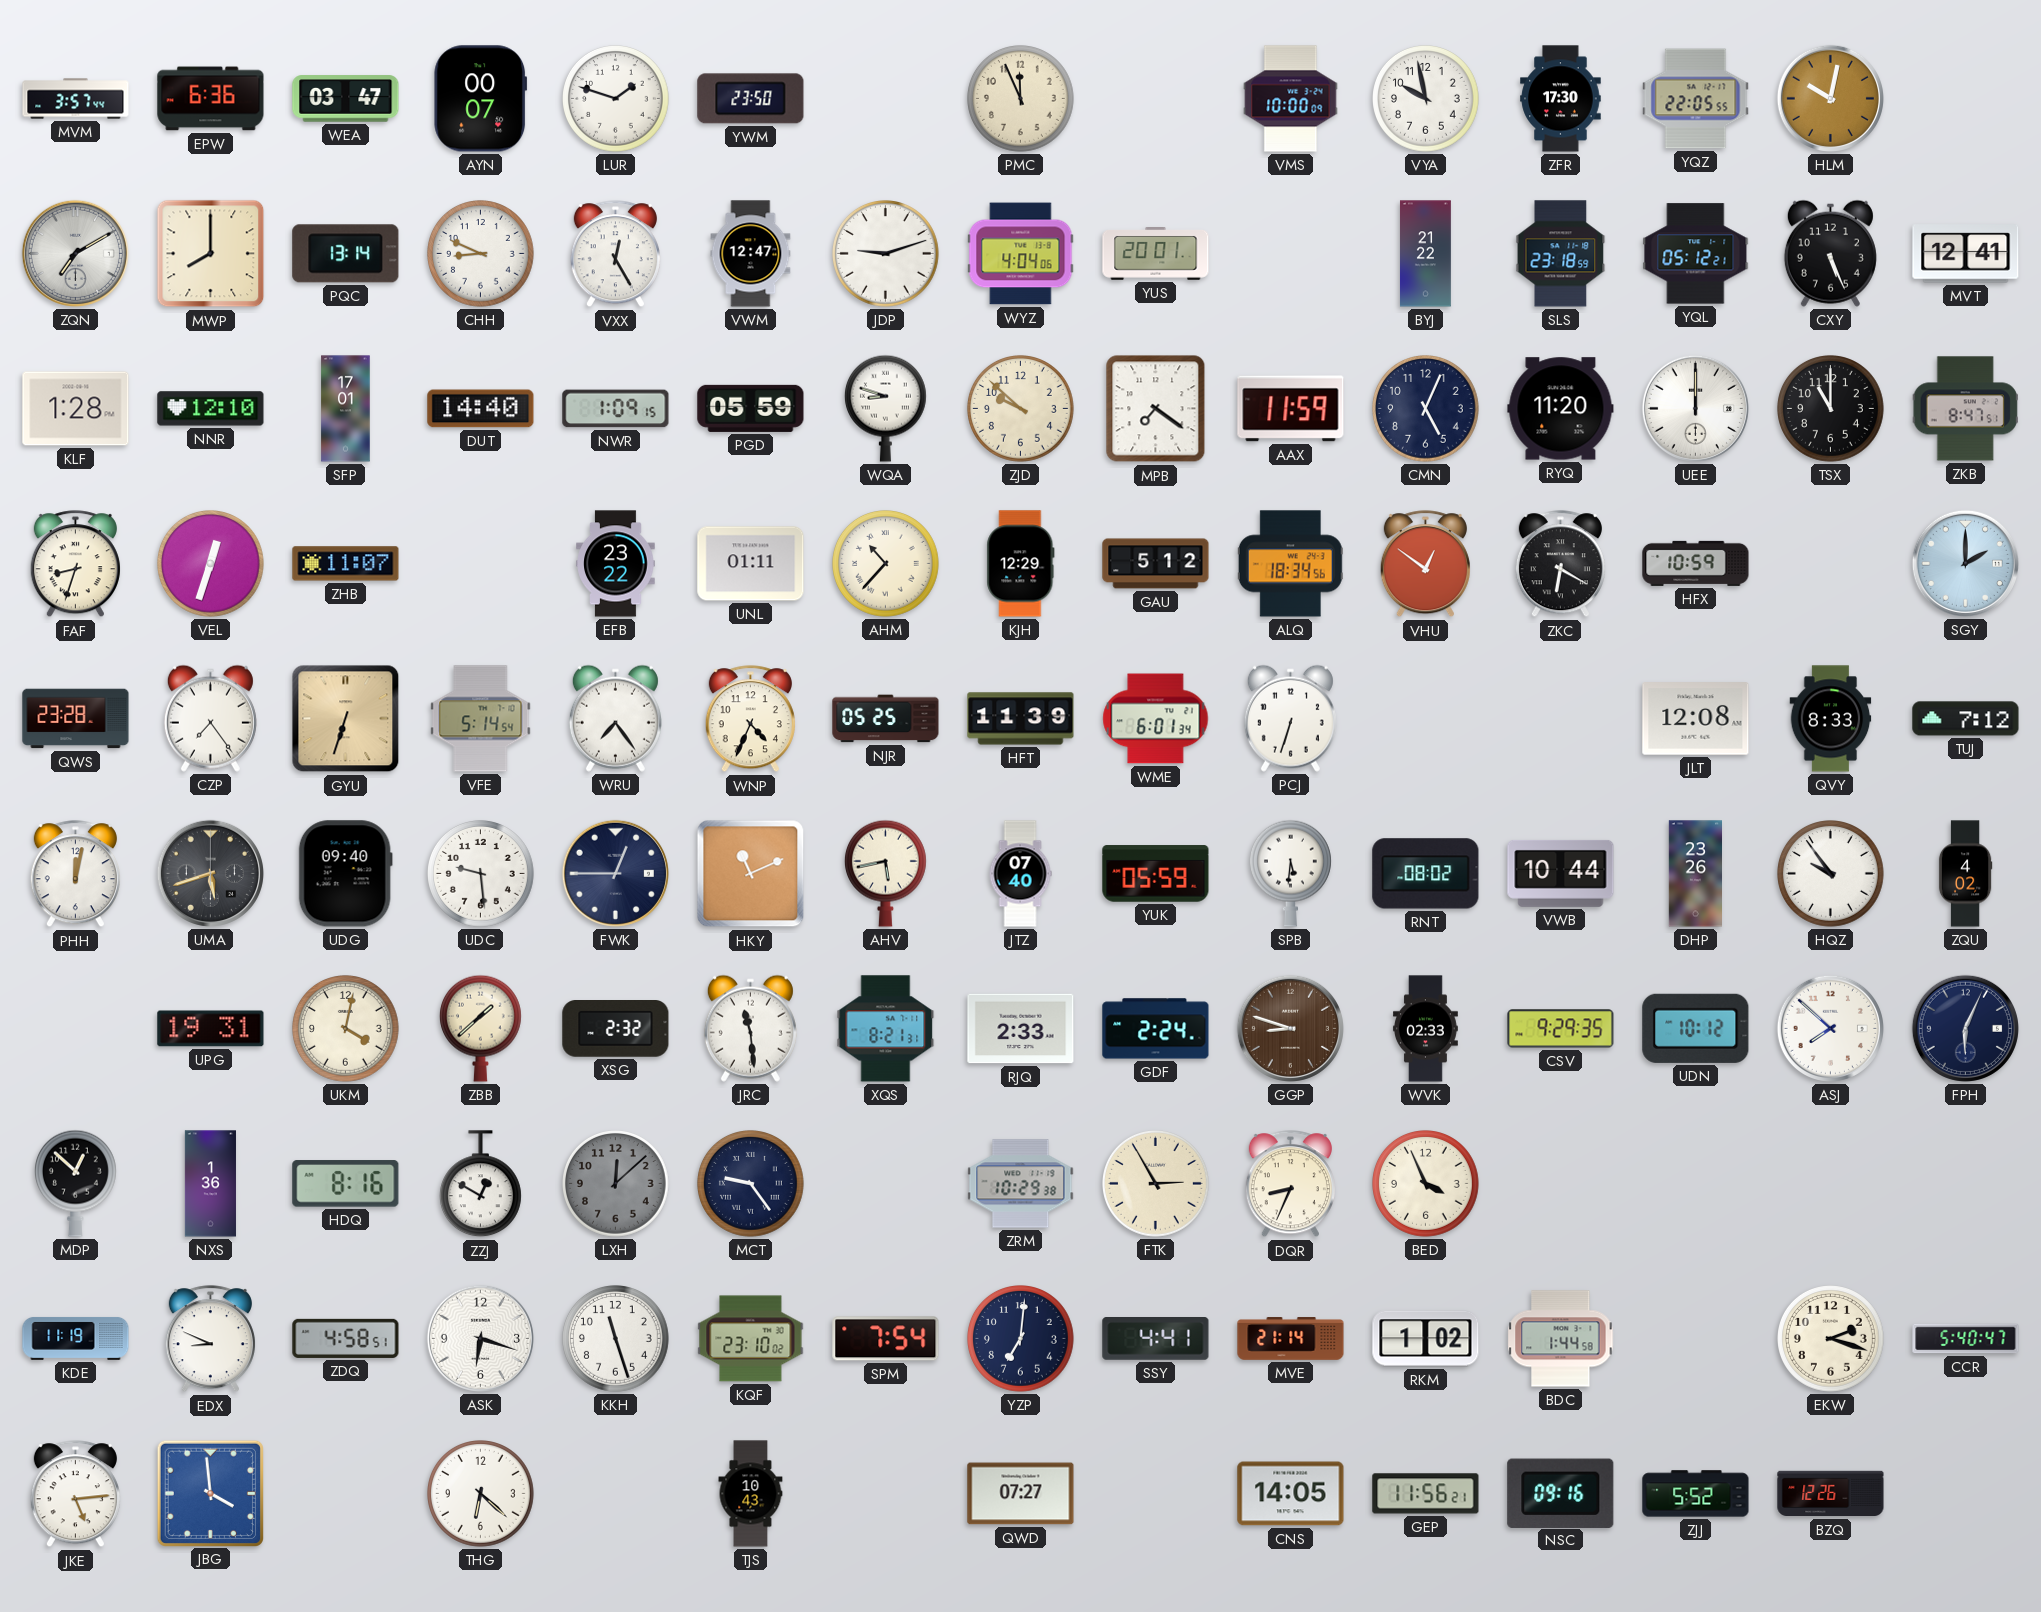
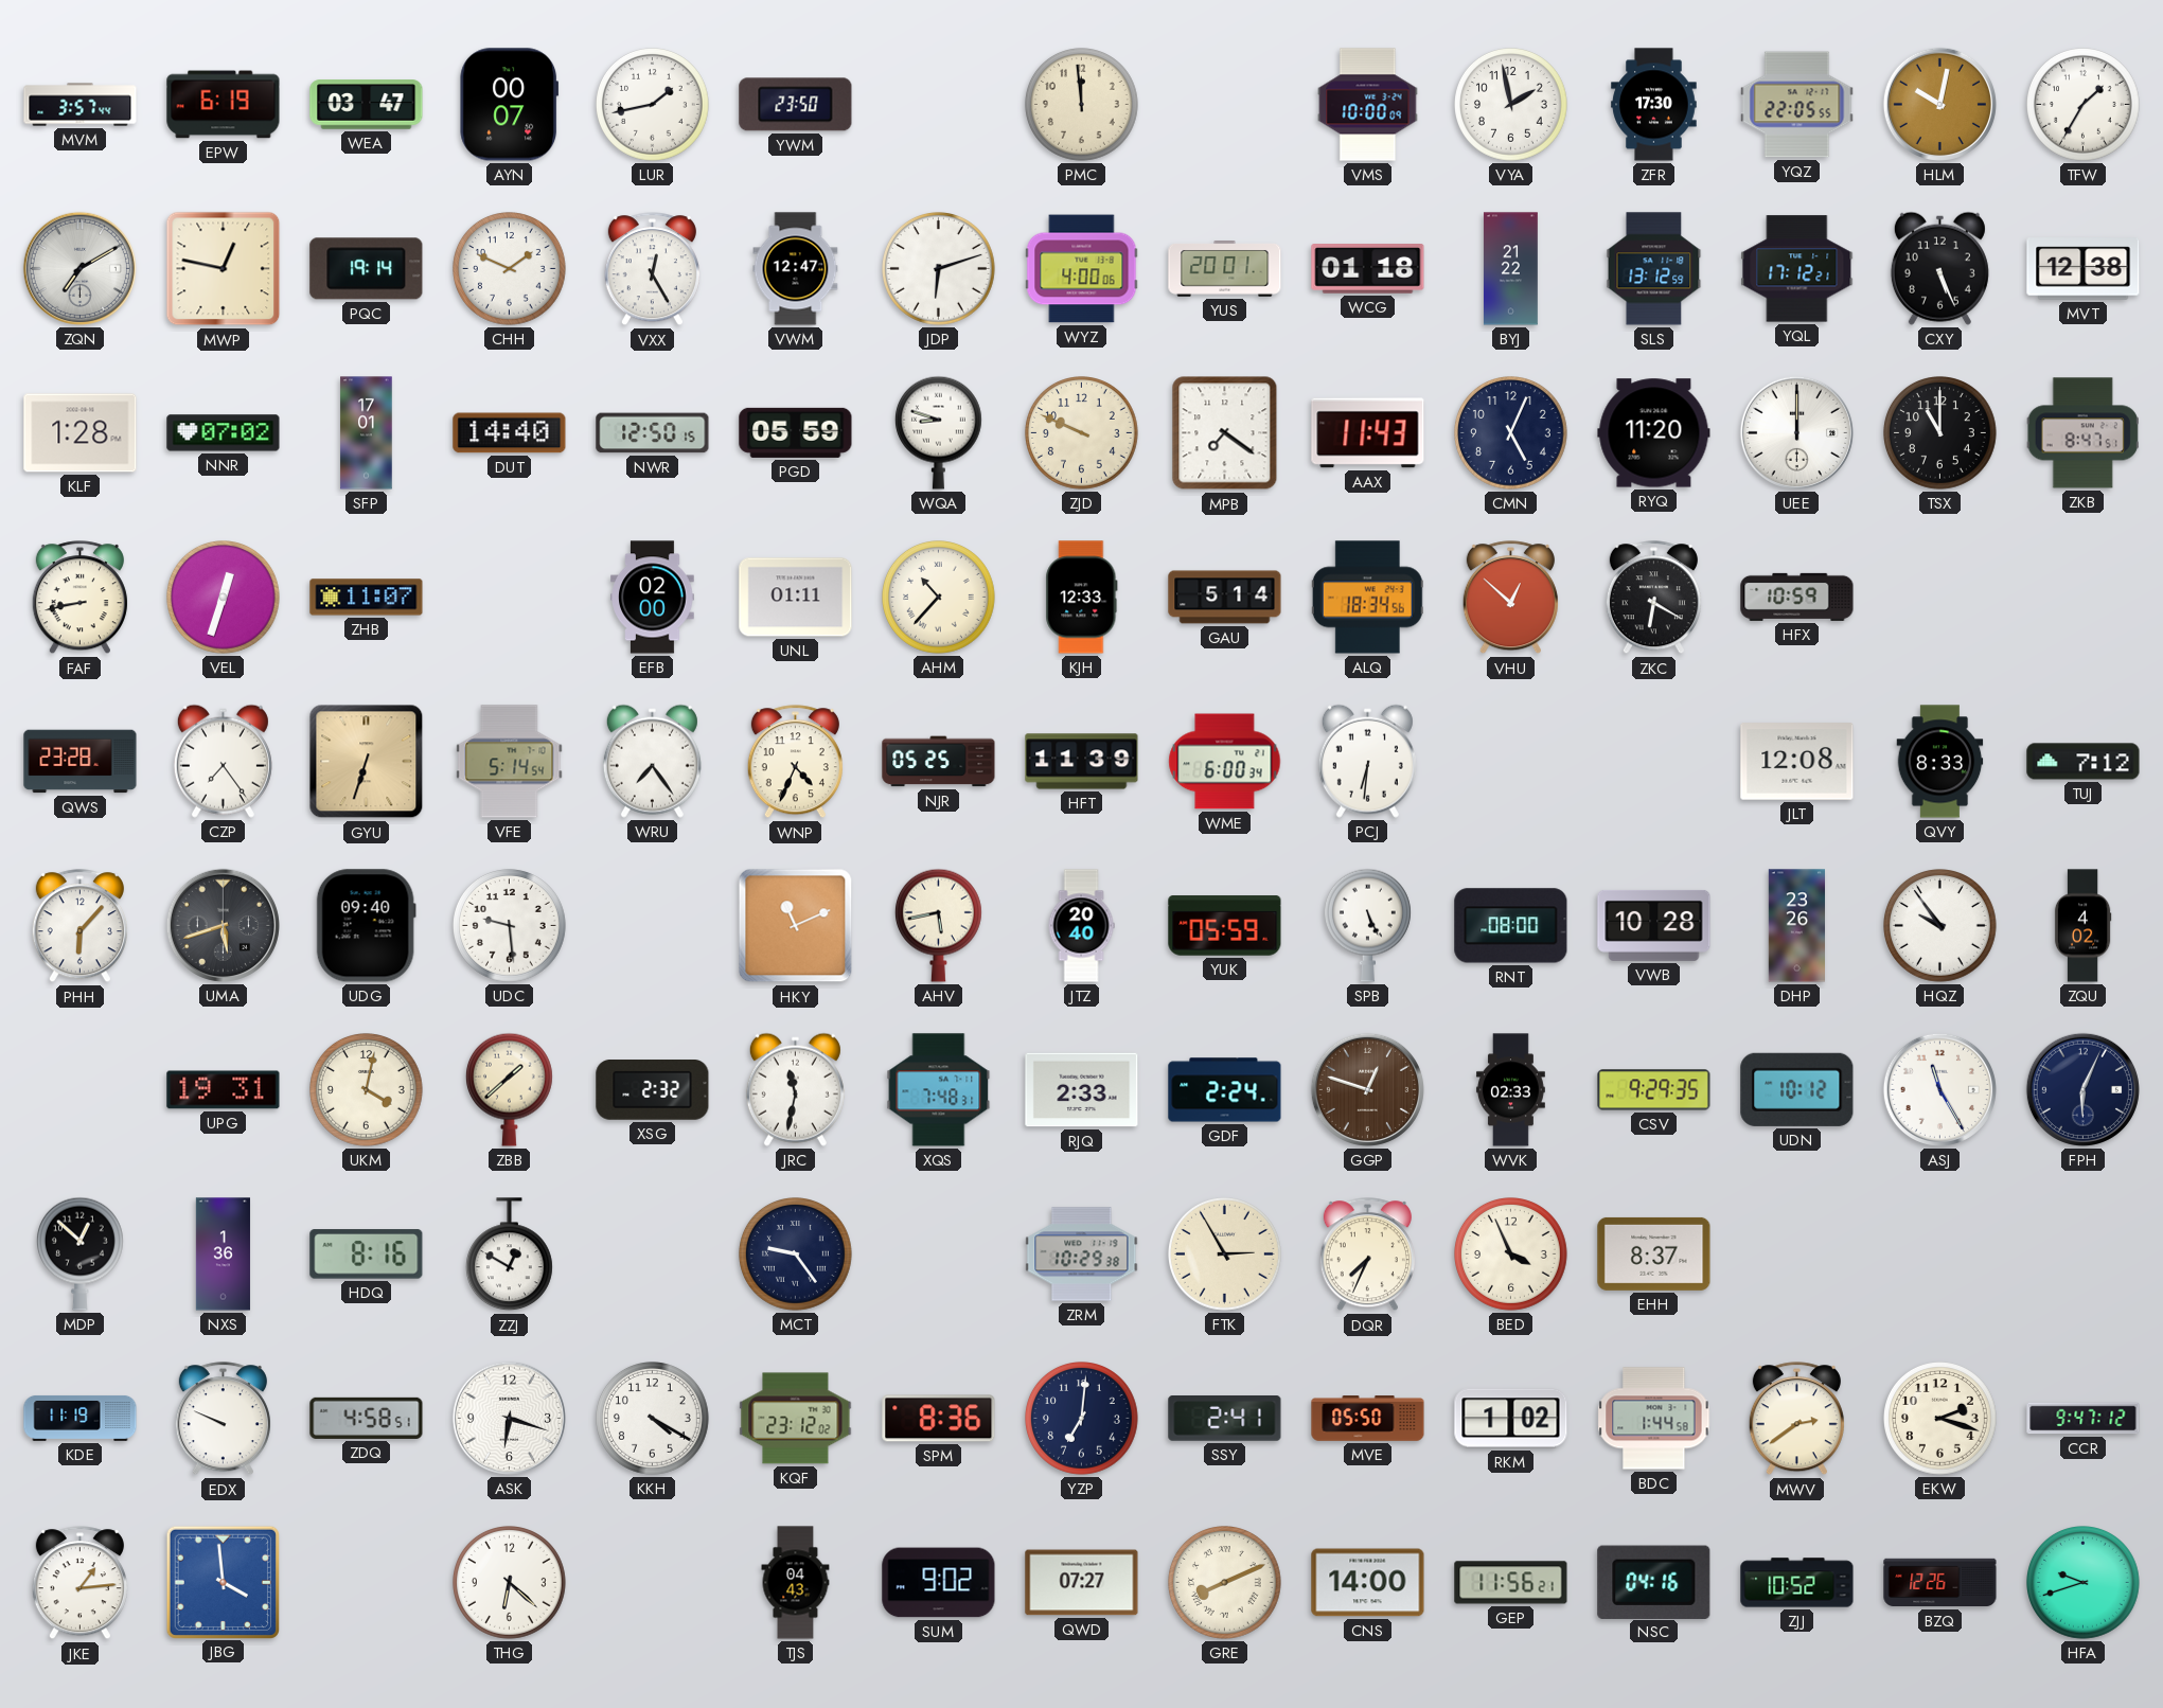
EPW: 6:36 -> 6:19
LUR: 1:48 -> 1:43
PMC: 11:56 -> 11:59
VYA: 9:58 -> 1:58
TFW: none -> 1:35
MWP: 8:00 -> 12:47
PQC: 13:14 -> 19:14
CHH: 8:49 -> 1:49
JDP: 9:12 -> 6:12
WYZ: 4:04 -> 4:00
WCG: none -> 01:18
SLS: 23:18 -> 13:12
YQL: 05:12 -> 17:12
MVT: 12:41 -> 12:38
NNR: 12:10 -> 07:02
NWR: 1:09 -> 12:50
ZJD: 9:52 -> 9:49
AAX: 11:59 -> 11:43
FAF: 8:33 -> 8:43
EFB: 23:22 -> 02:00
KJH: 12:29 -> 12:33
GAU: 5:12 -> 5:14
VHU: 12:51 -> 12:52
SGY: 2:00 -> none
WME: 6:01 -> 6:00
PCJ: 6:33 -> 6:31
PHH: 12:02 -> 6:07
FWK: 12:45 -> none
JTZ: 07:40 -> 20:40
SPB: 5:31 -> 5:26
RNT: 08:02 -> 08:00
VWB: 10:44 -> 10:28
JRC: 11:29 -> 11:32
XQS: 8:21 -> 7:48
GGP: 8:48 -> 12:48
ASJ: 7:52 -> 11:25
LXH: 12:08 -> none
DQR: 8:34 -> 7:34
EHH: none -> 8:37
EDX: 8:49 -> 9:49
KKH: 11:27 -> 4:20
KQF: 23:10 -> 23:12
SPM: 7:54 -> 8:36
SSY: 4:41 -> 2:41
MVE: 21:14 -> 05:50
MWV: none -> 2:39
CCR: 5:40 -> 9:47
JKE: 5:14 -> 1:14
TJS: 10:43 -> 04:43
SUM: none -> 9:02
GRE: none -> 8:11
CNS: 14:05 -> 14:00
NSC: 09:16 -> 04:16
ZJJ: 5:52 -> 10:52
HFA: none -> 9:42
